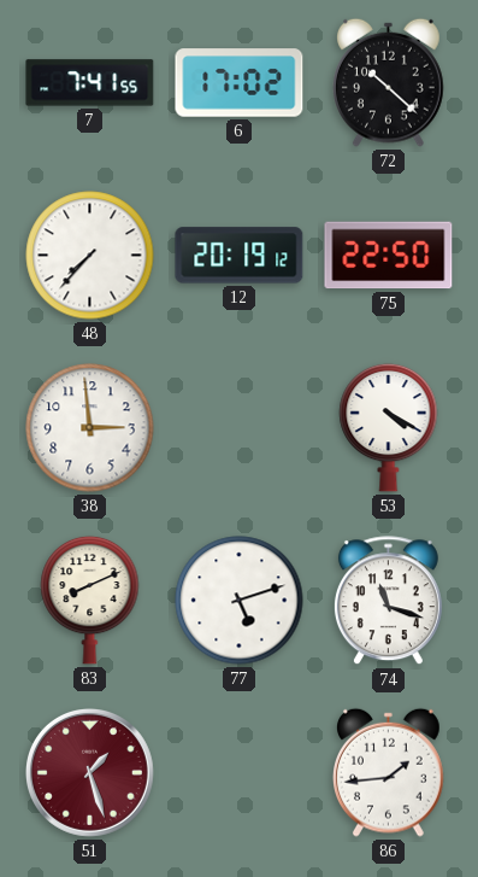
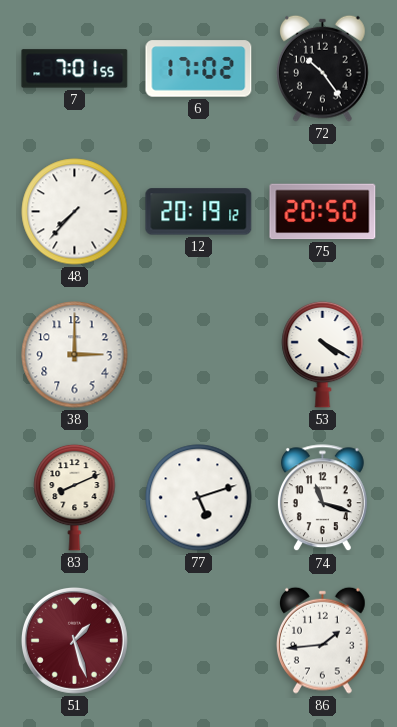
7: 7:41 -> 7:01
72: 10:22 -> 10:24
75: 22:50 -> 20:50
38: 2:59 -> 3:00
